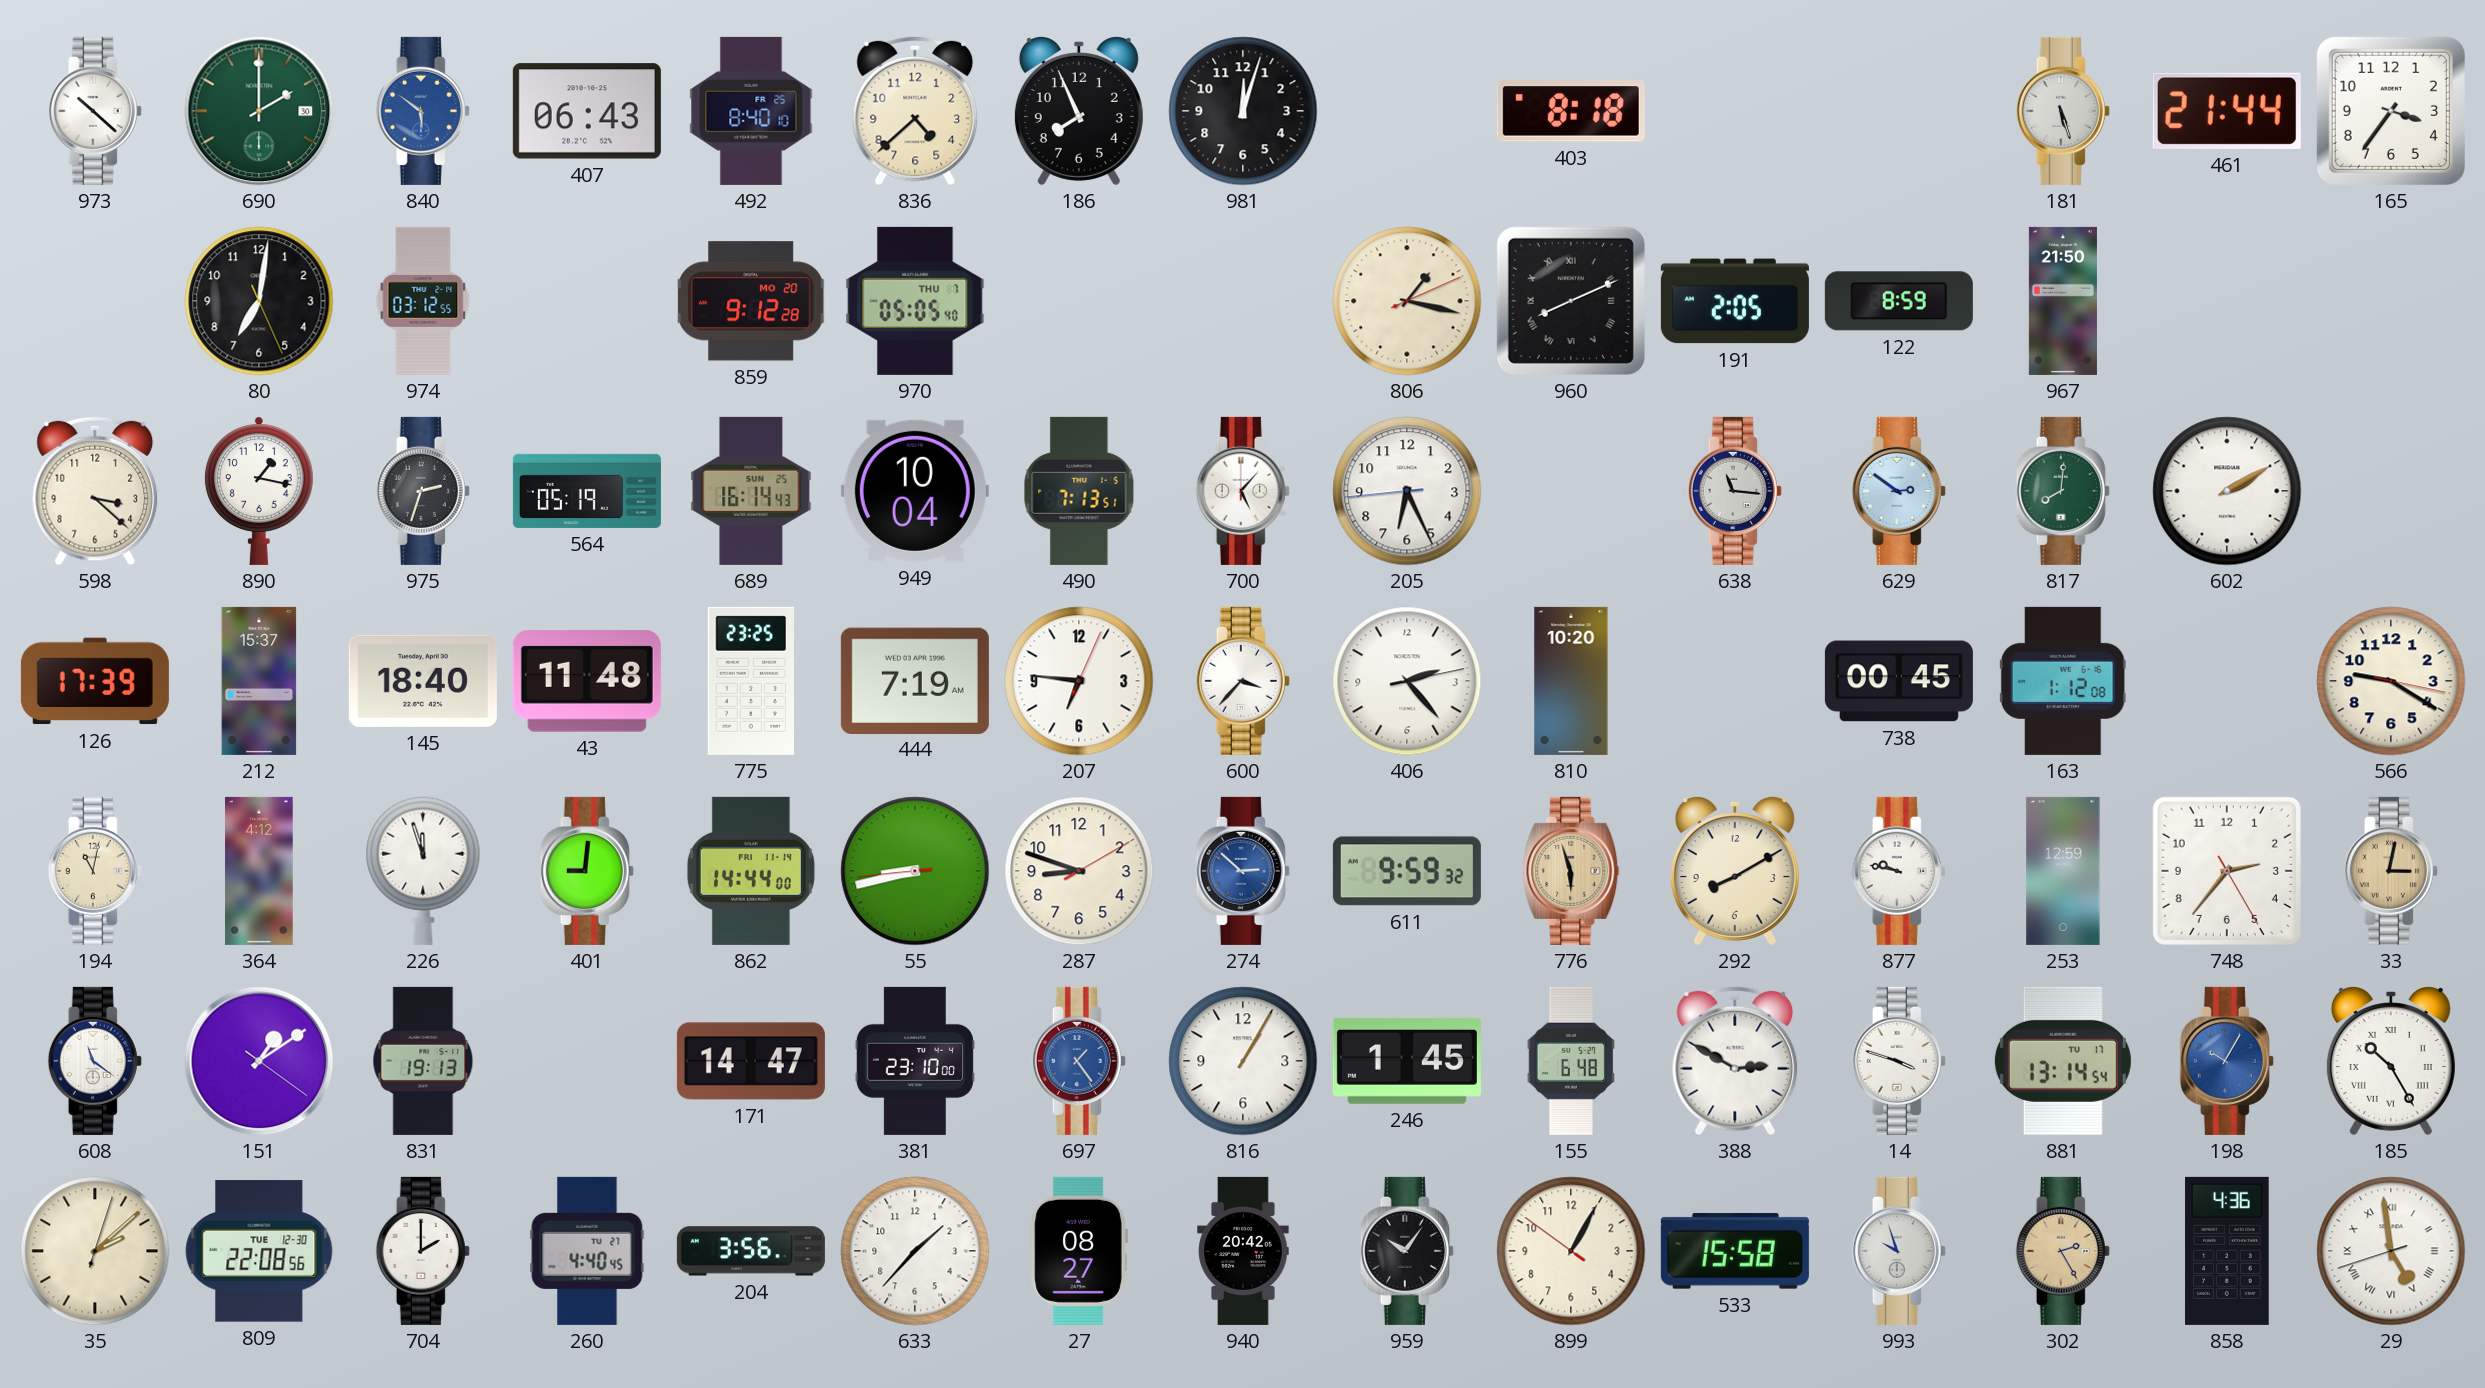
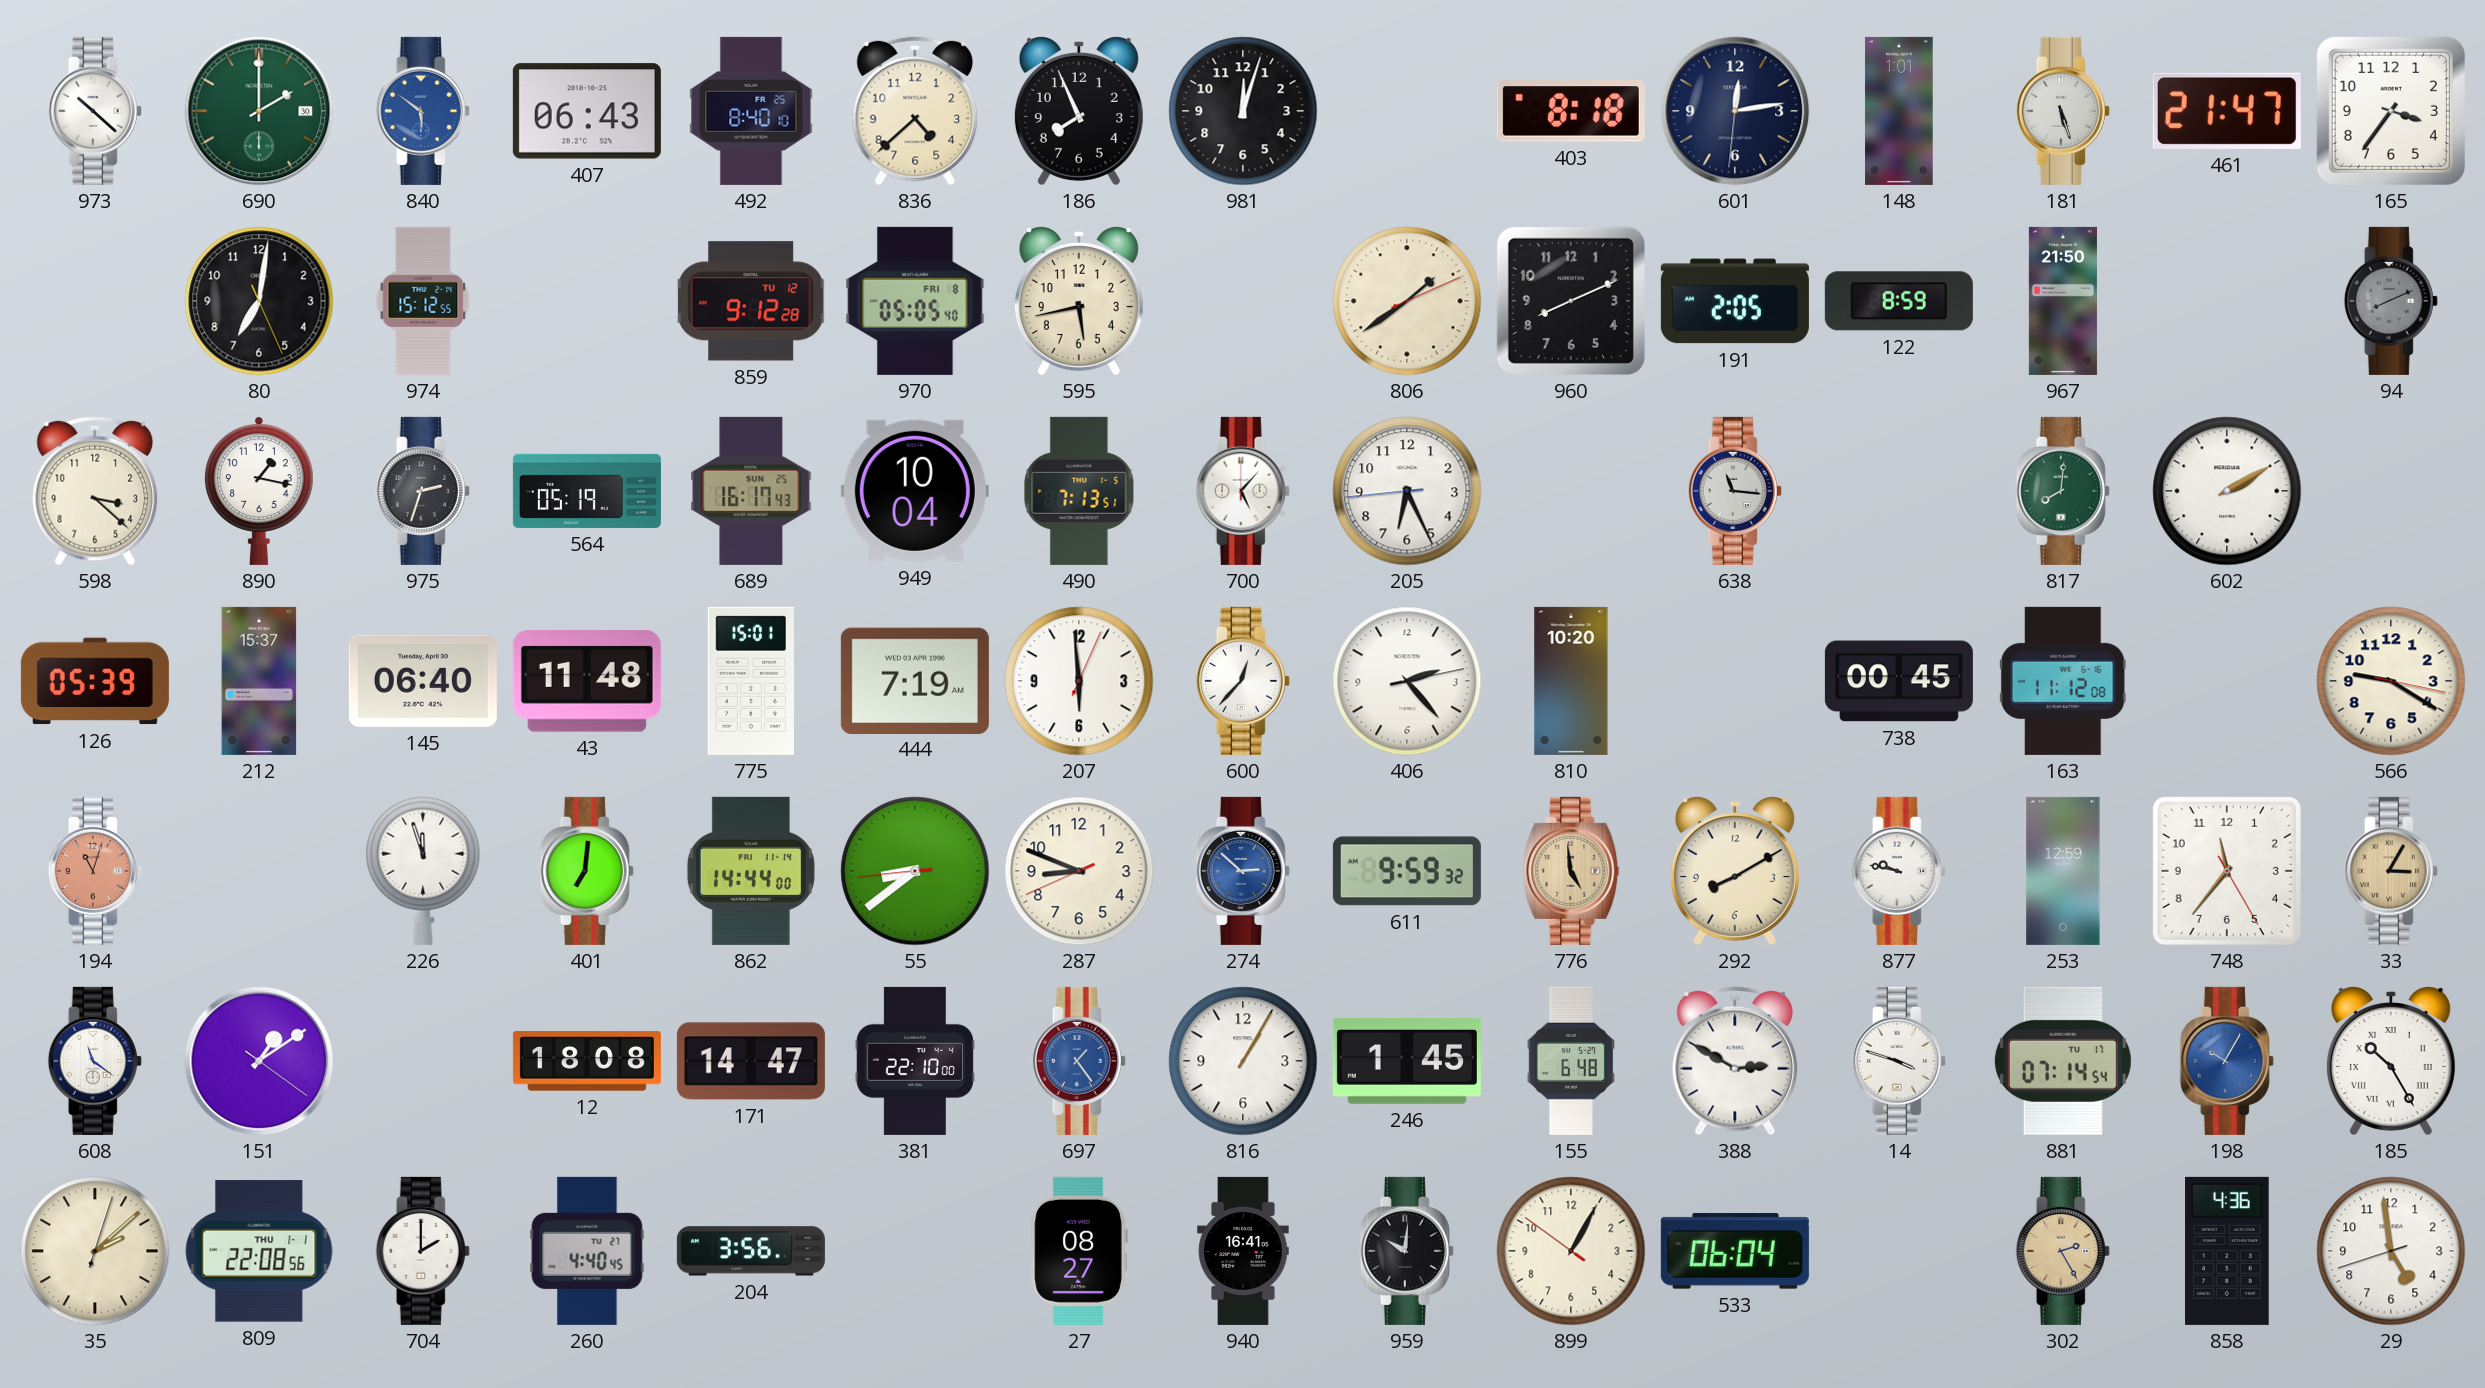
601: none -> 12:13
148: none -> 1:01
461: 21:44 -> 21:47
974: 03:12 -> 15:12
859 date: MO 20 -> TU 12
970 date: THU 7 -> FRI 8
595: none -> 5:43
806: 1:17 -> 1:39
960 numerals: Roman -> Arabic
94: none -> 8:11
689: 16:14 -> 16:17
629: 2:51 -> none
126: 17:39 -> 05:39
145: 18:40 -> 06:40
775: 23:25 -> 15:01
207: 6:46 -> 5:59
600: 3:37 -> 12:37
163: 1:12 -> 11:12
194: 11:02 -> 11:03
194 dial: cream -> salmon
364: 4:12 -> none
401: 9:01 -> 7:01
55: 8:42 -> 8:38
287: 8:48:10 -> 8:48:41
776: 5:57 -> 4:59
748: 2:36 -> 11:36
33: 3:02 -> 3:05
831: 19:13 -> none
12: none -> 18:08
381: 23:10 -> 22:10
881: 13:14 -> 07:14
809 date: TUE 12-30 -> THU 1-1
633: 1:37 -> none
940: 20:42 -> 16:41
959: 10:06 -> 10:01
533: 15:58 -> 06:04
993: 9:57 -> none
29 numerals: Roman -> Arabic
